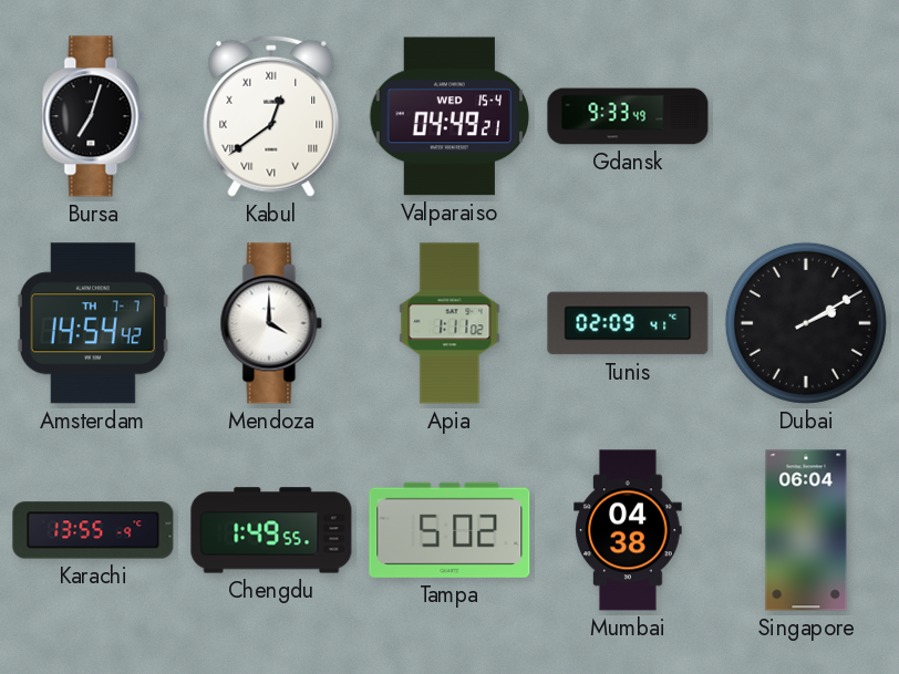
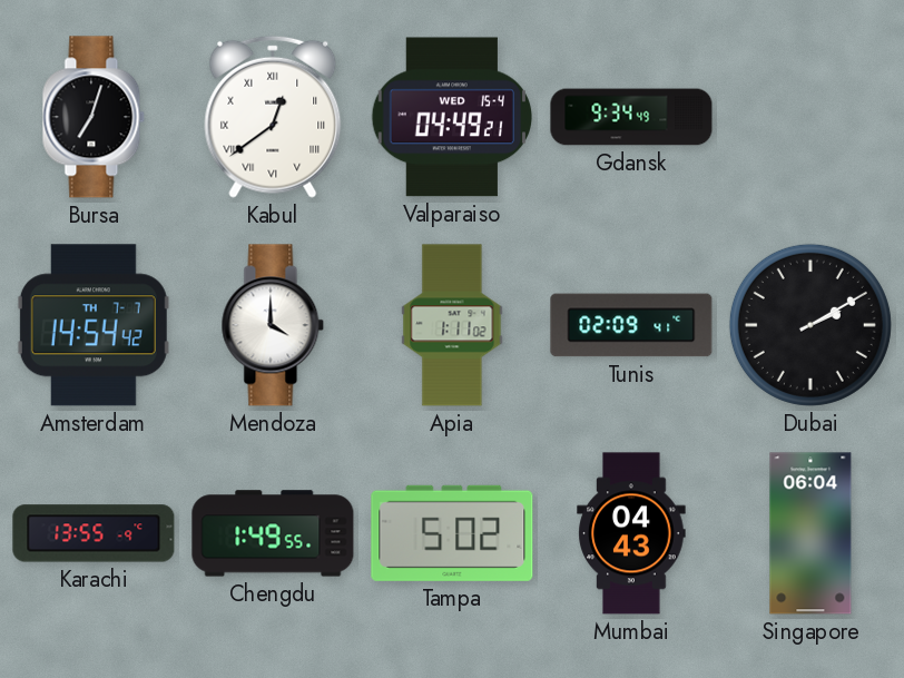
Gdansk: 9:33 -> 9:34
Mumbai: 04:38 -> 04:43
